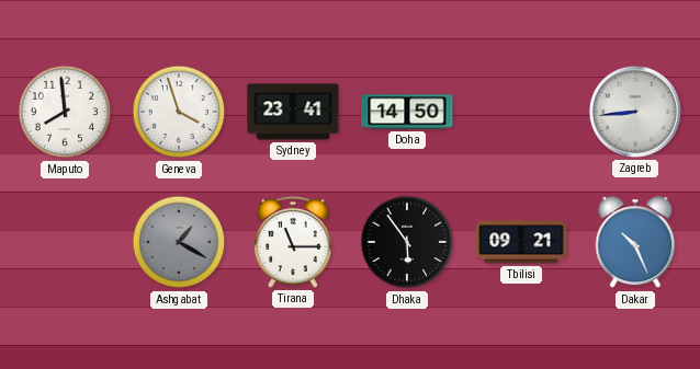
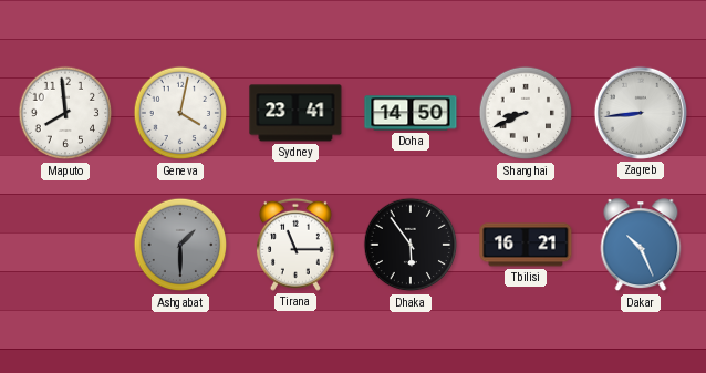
Geneva: 3:57 -> 4:02
Shanghai: none -> 8:41
Ashgabat: 1:20 -> 1:30
Tbilisi: 09:21 -> 16:21
